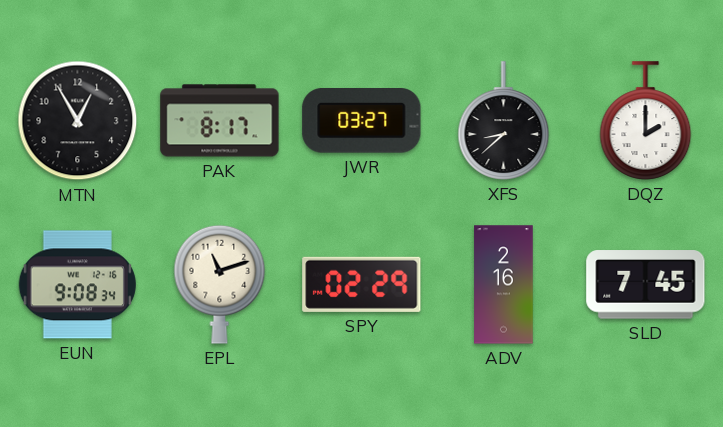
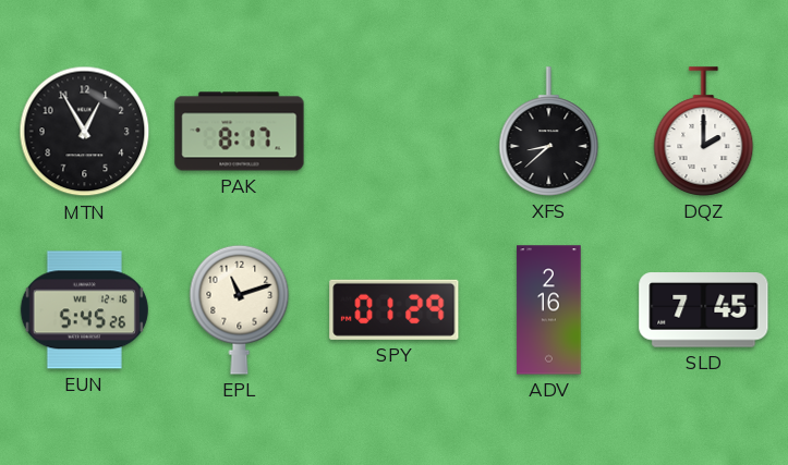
JWR: 03:27 -> none
EUN: 9:08 -> 5:45
SPY: 02:29 -> 01:29
